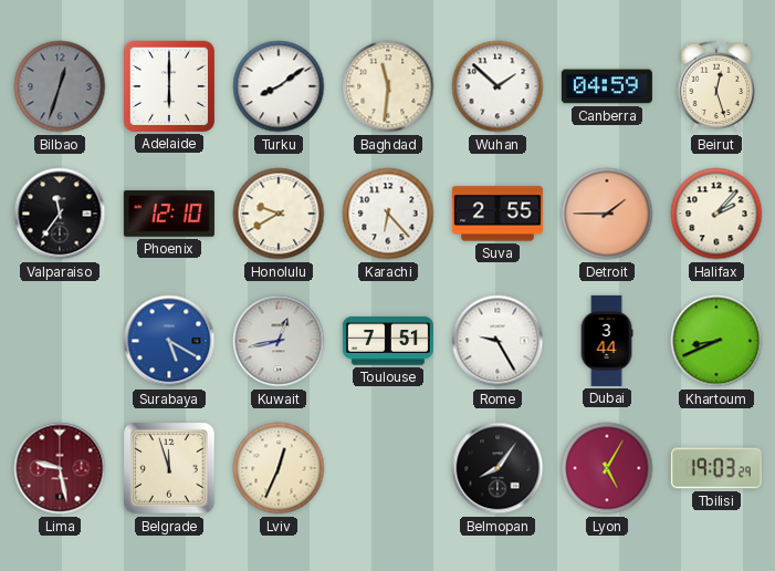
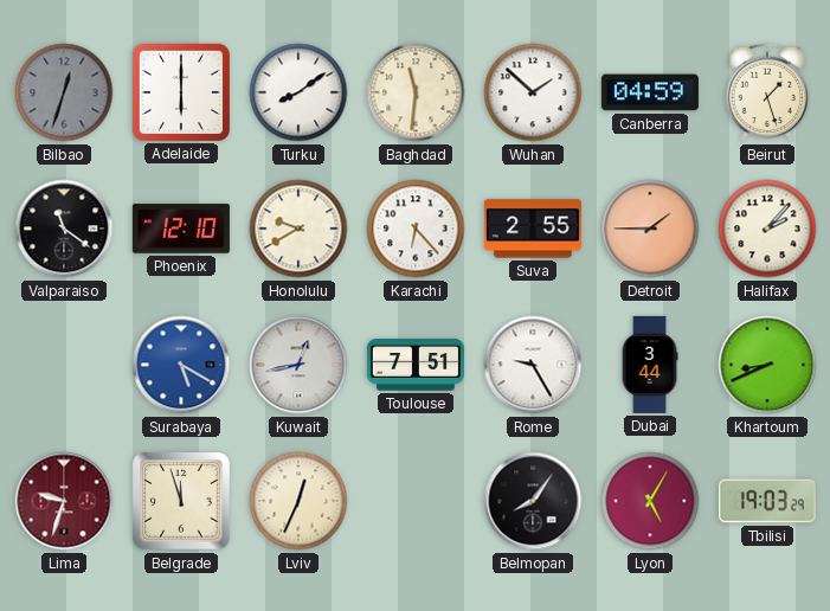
Beirut: 12:27 -> 1:27
Valparaiso: 11:36 -> 11:21
Lima: 9:28 -> 9:33
